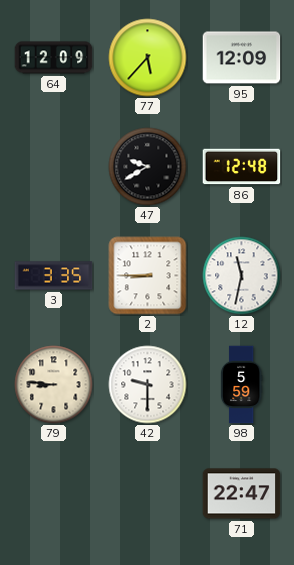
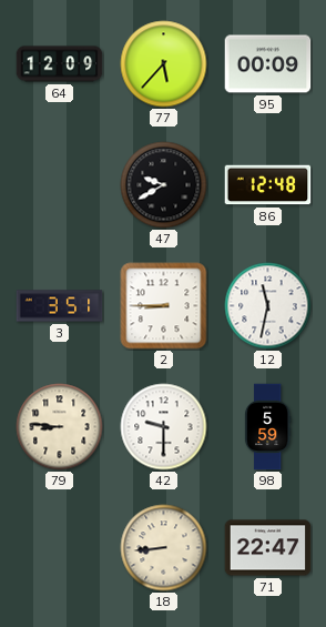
95: 12:09 -> 00:09
3: 3:35 -> 3:51
18: none -> 8:44
